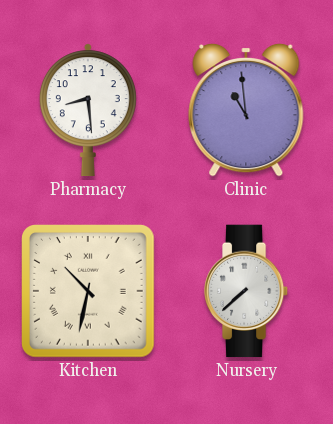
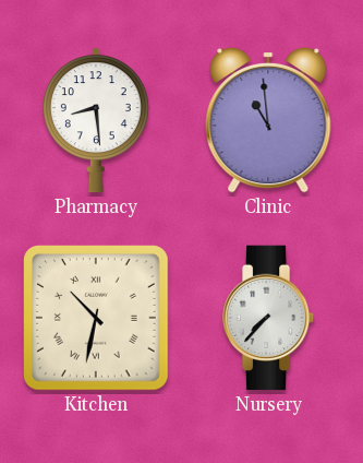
Nursery: 7:38 -> 7:37
